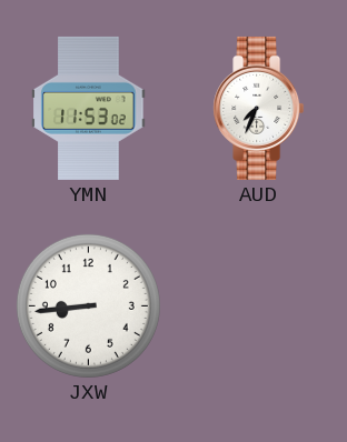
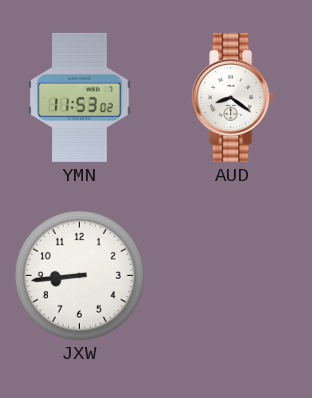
AUD: 7:34 -> 8:21
